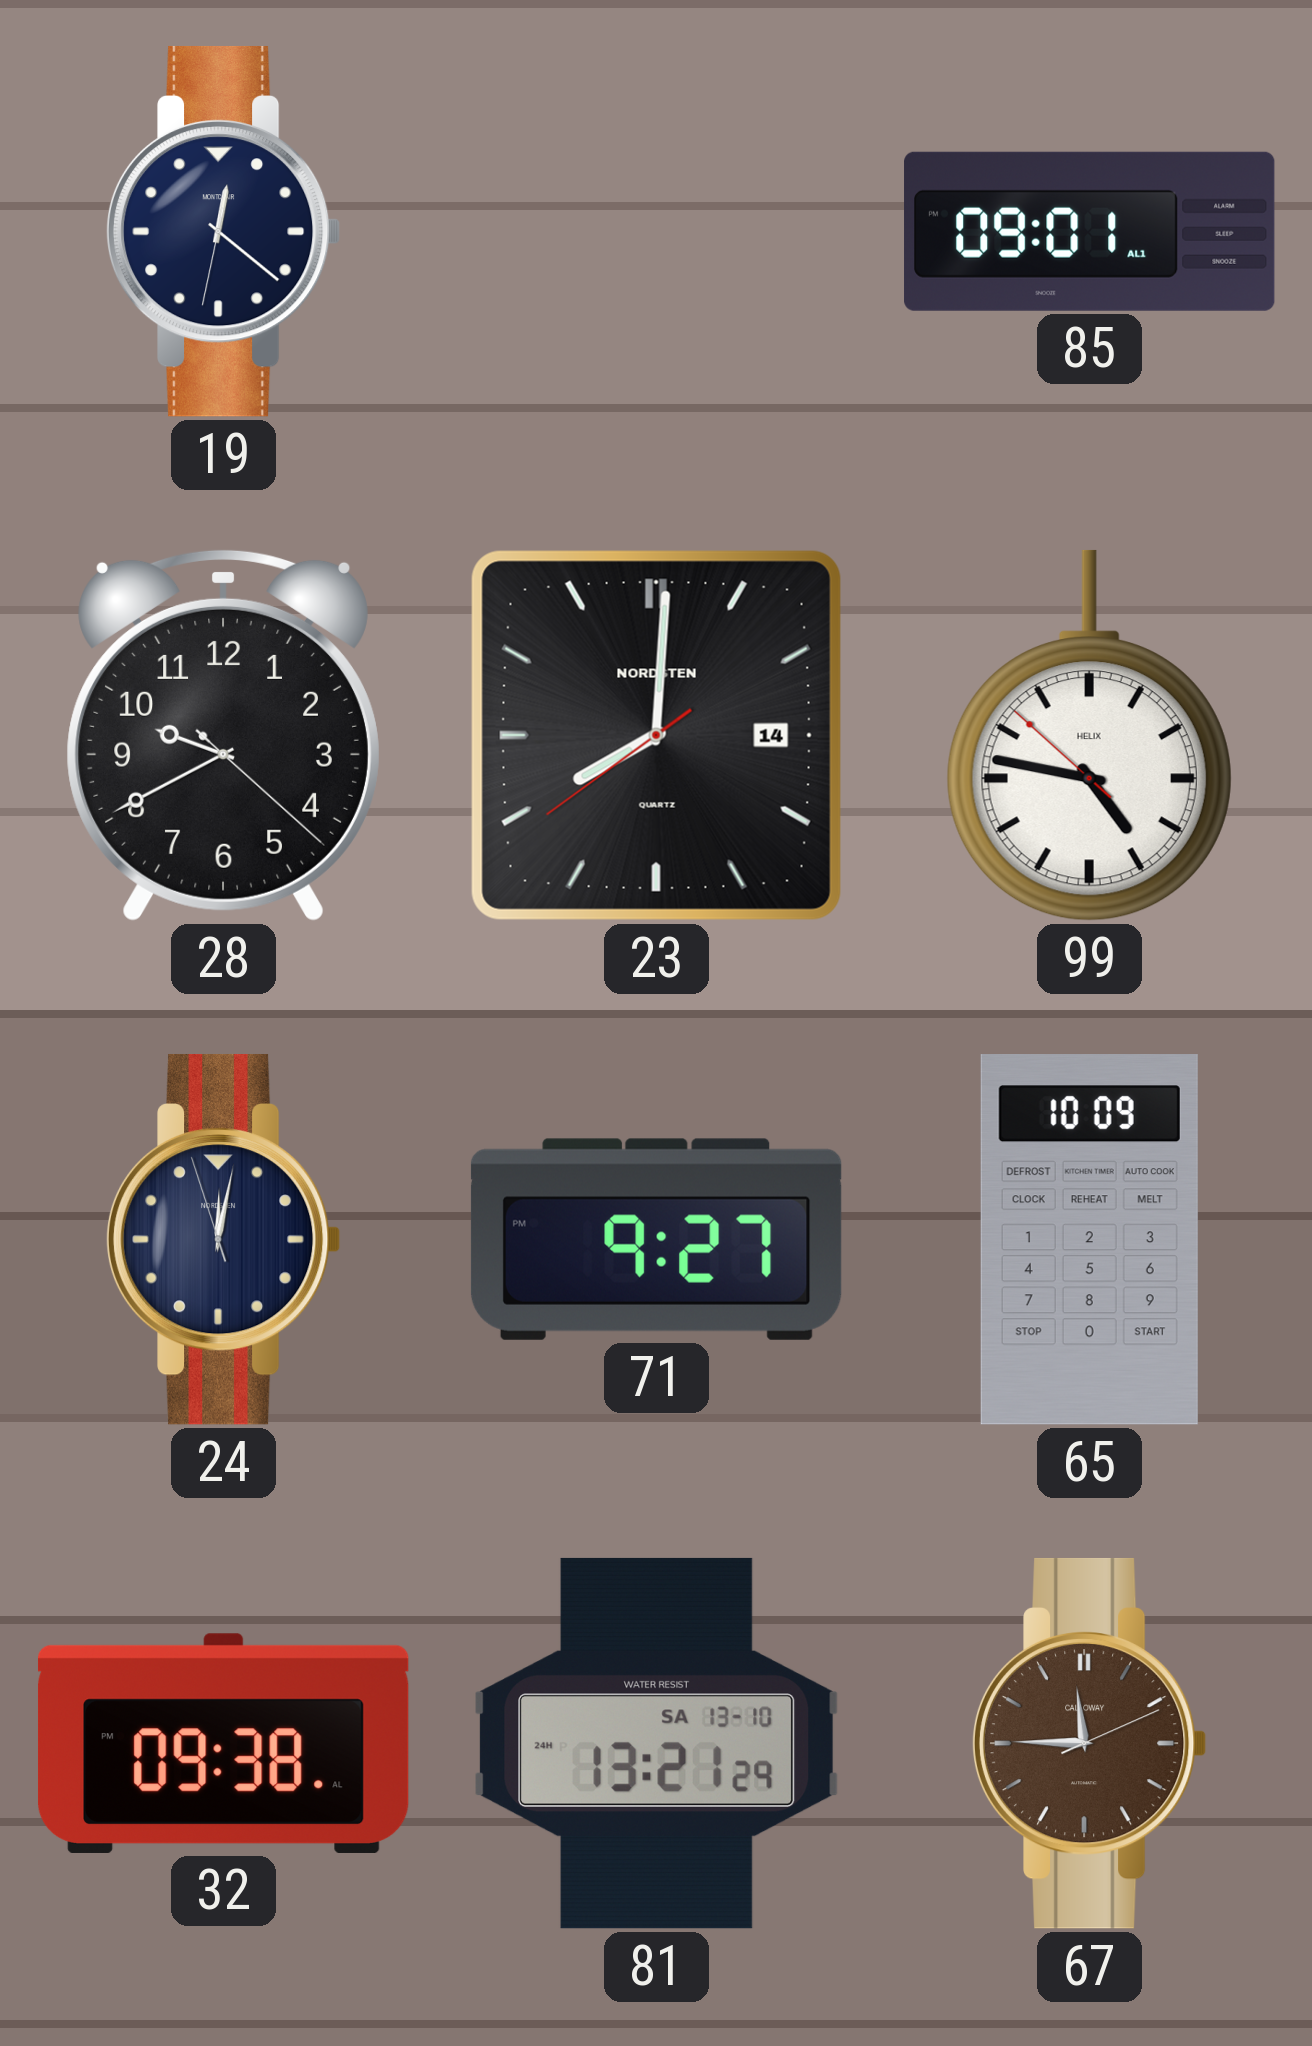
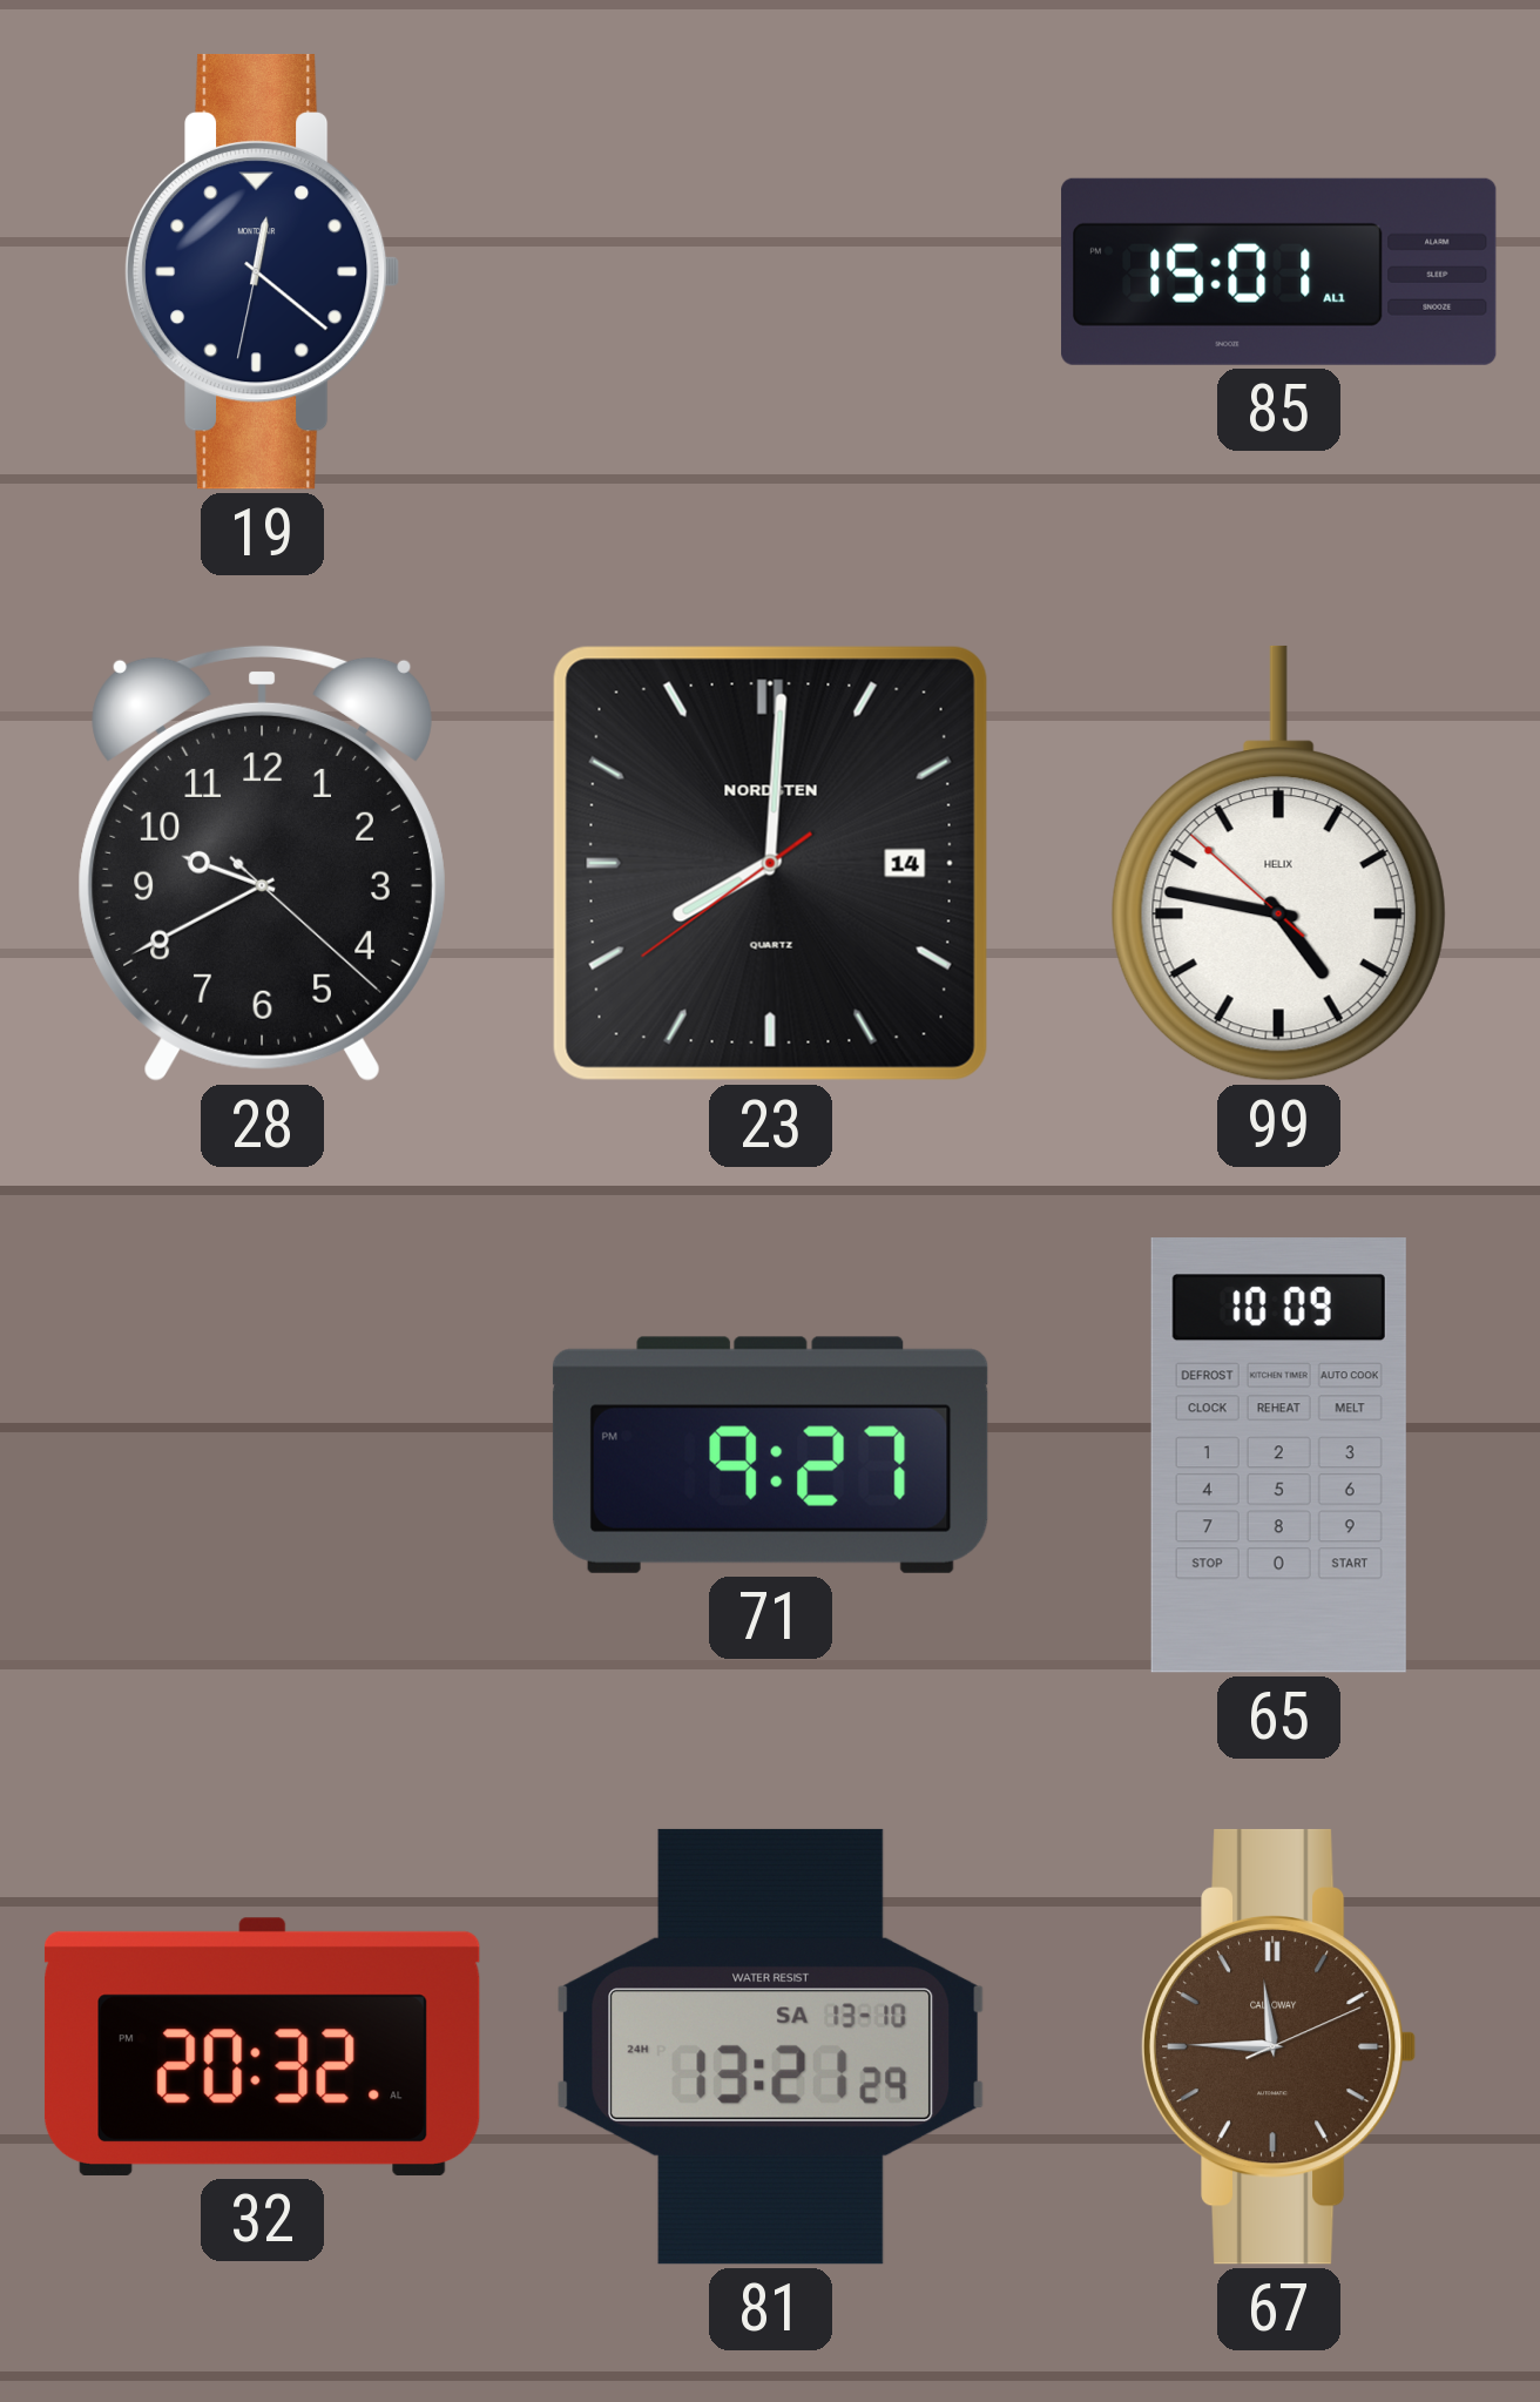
85: 09:01 -> 15:01
24: 12:01 -> none
32: 09:38 -> 20:32
